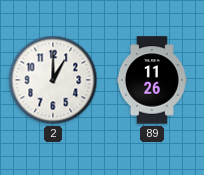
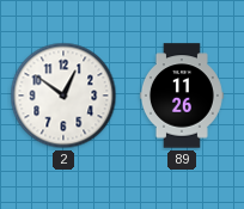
2: 1:00 -> 12:51
